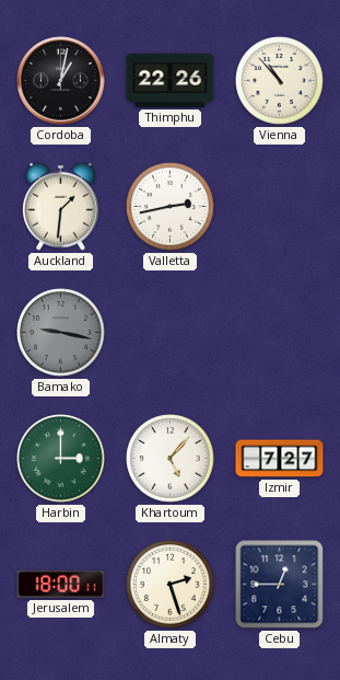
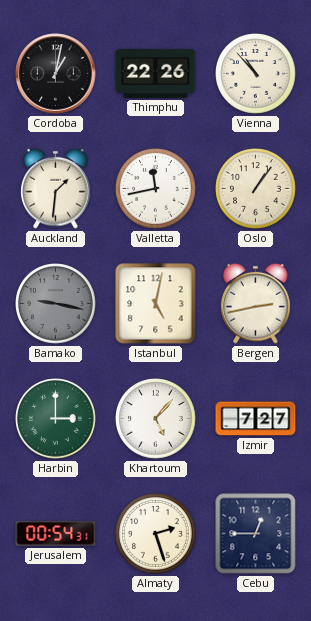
Valletta: 2:43 -> 11:43
Oslo: none -> 1:06
Istanbul: none -> 5:02
Bergen: none -> 2:43
Jerusalem: 18:00 -> 00:54
